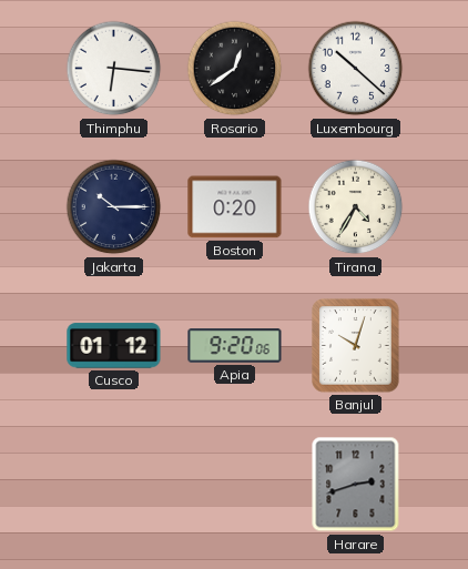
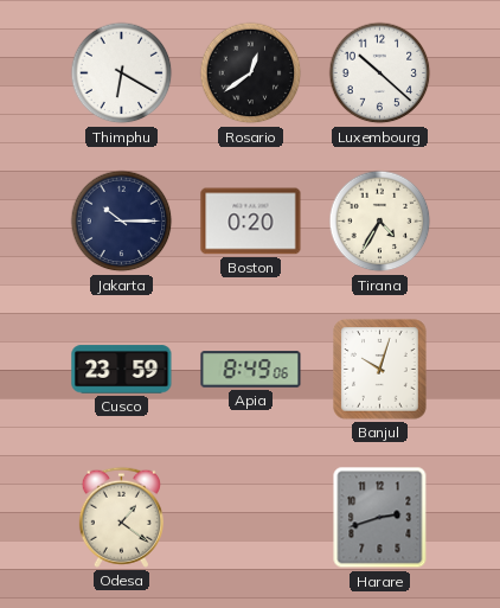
Thimphu: 6:16 -> 6:20
Cusco: 01:12 -> 23:59
Apia: 9:20 -> 8:49
Odesa: none -> 1:21
